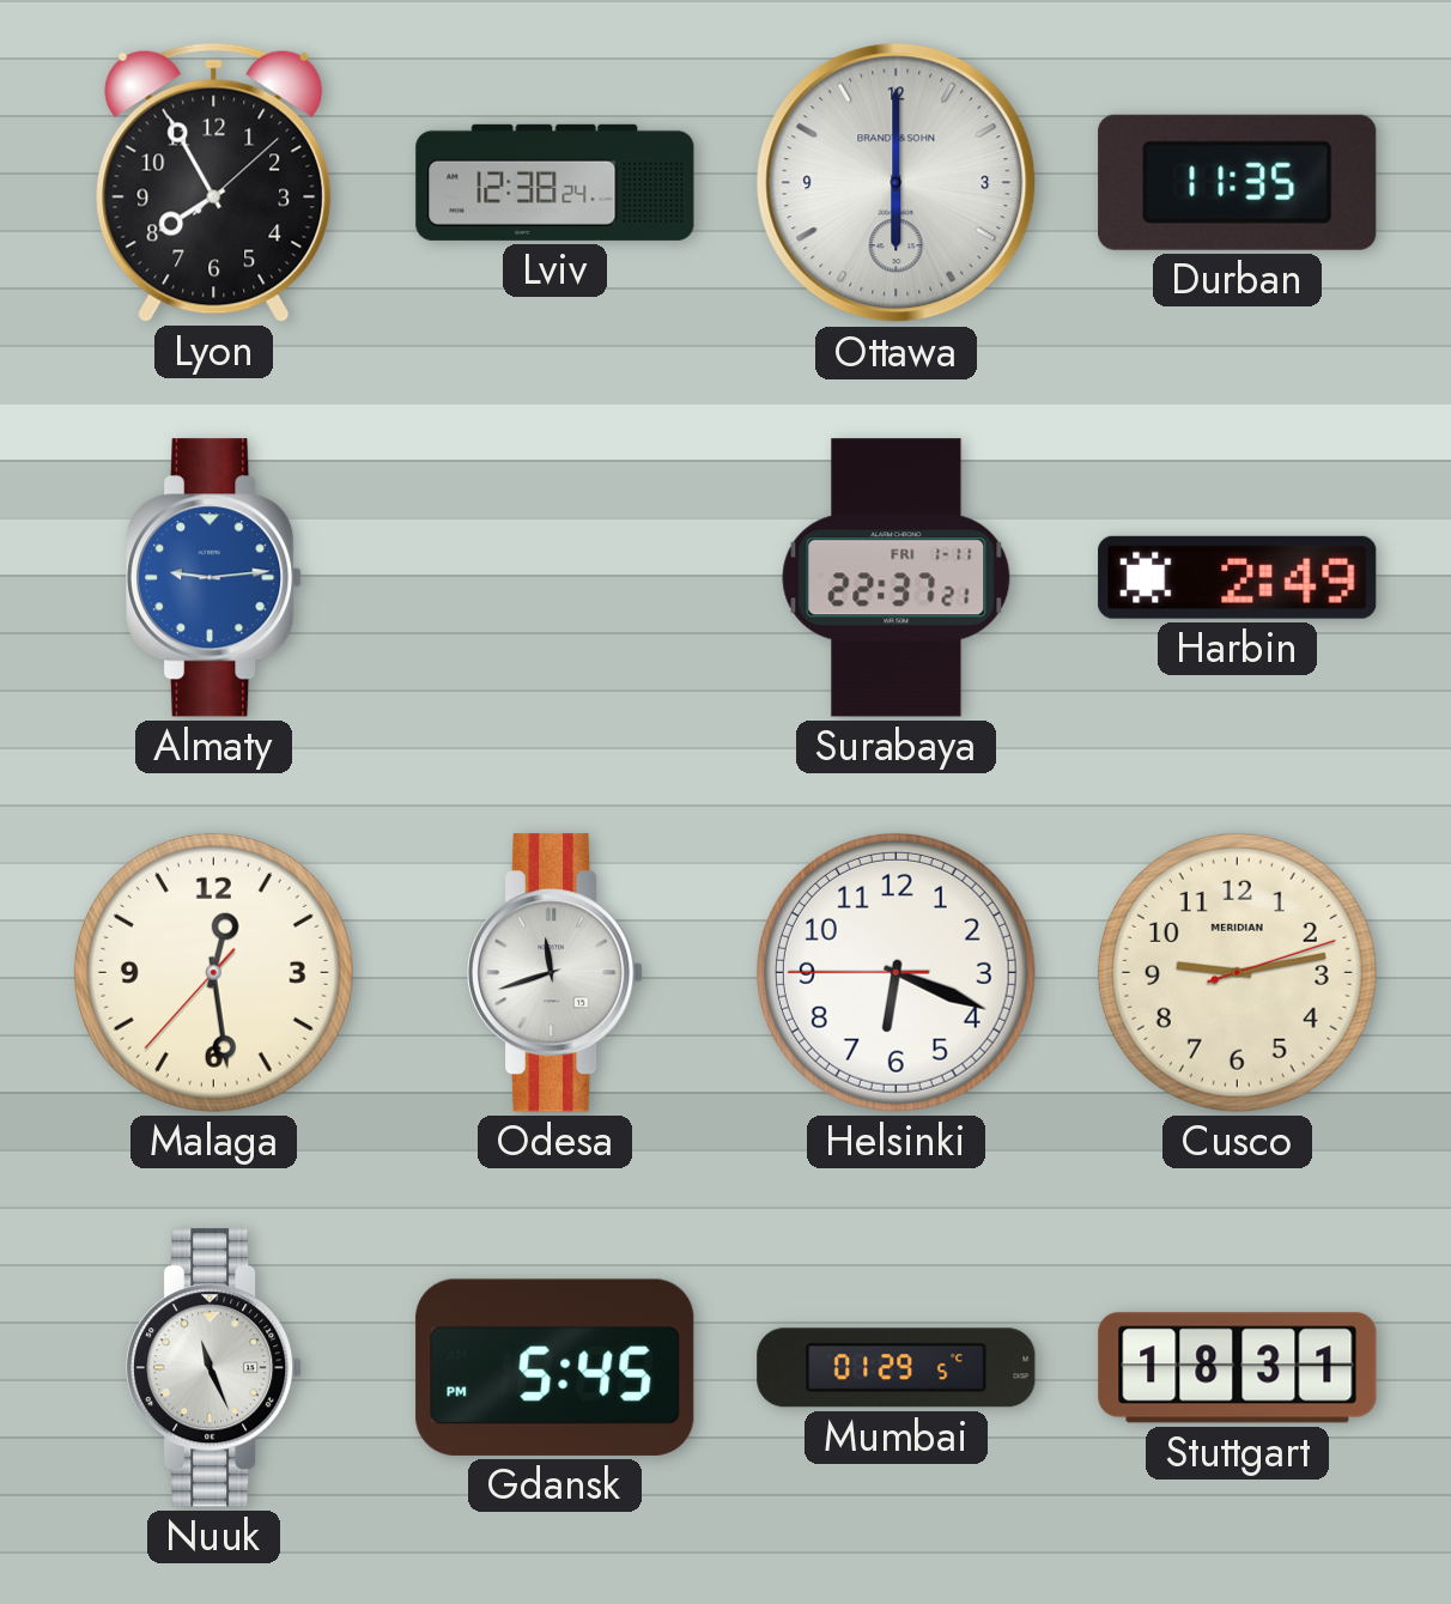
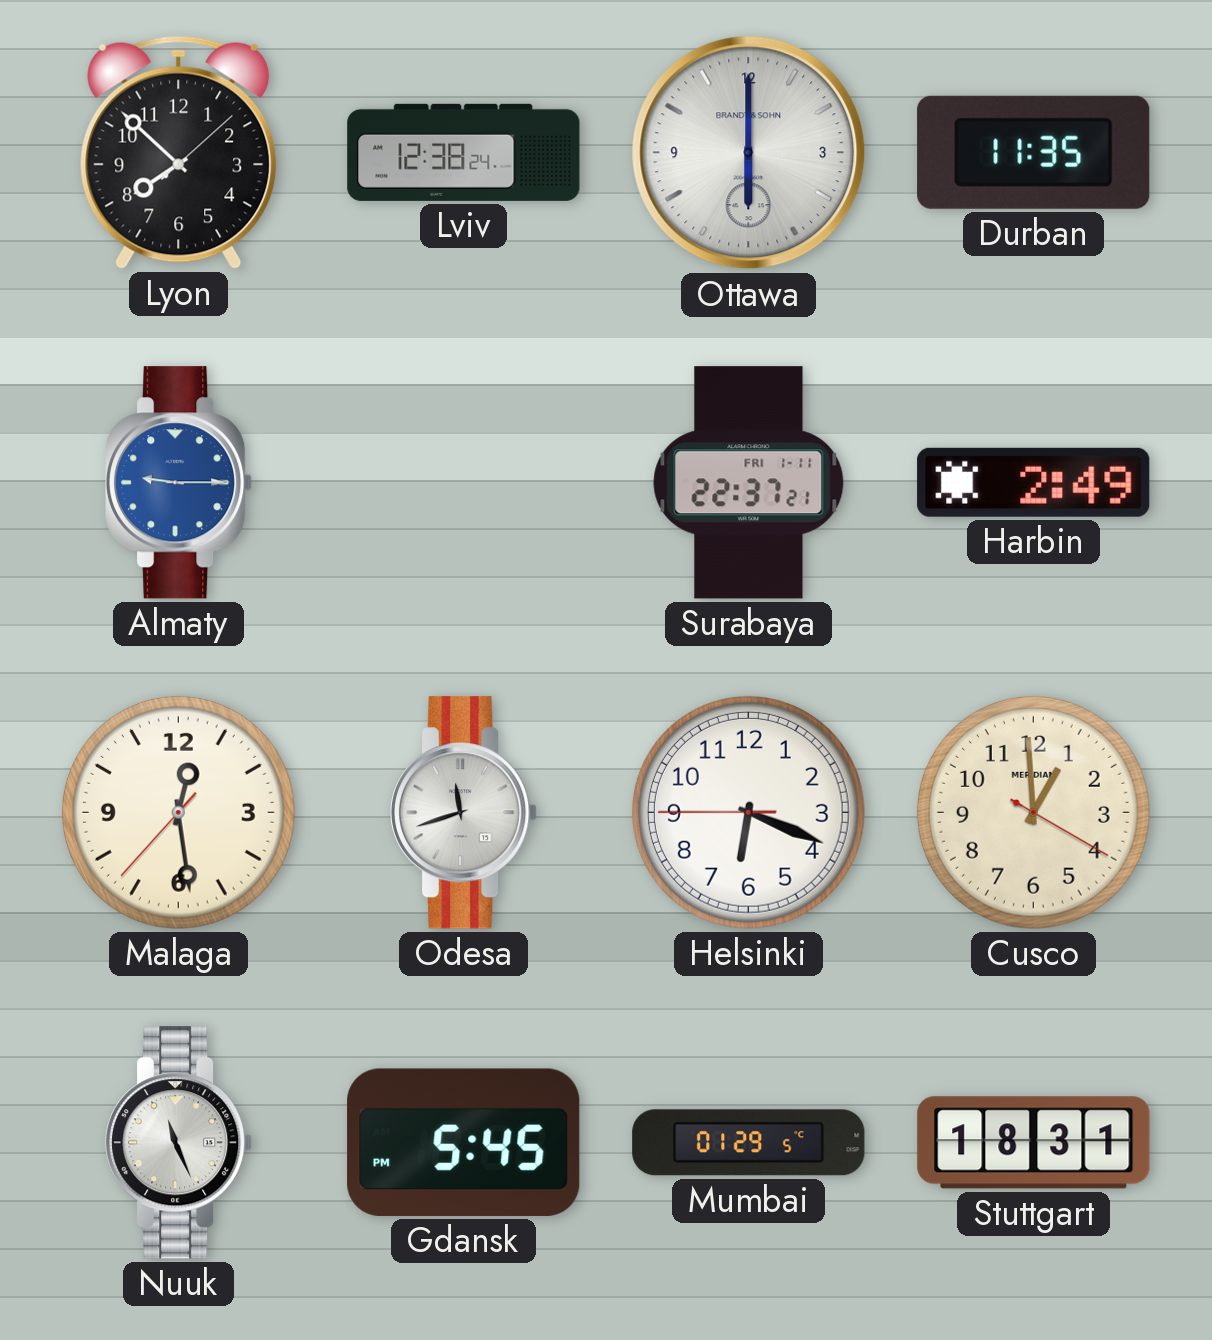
Lyon: 7:55 -> 7:52
Almaty: 9:14 -> 9:15
Cusco: 9:13 -> 12:59
